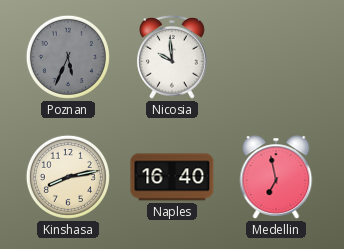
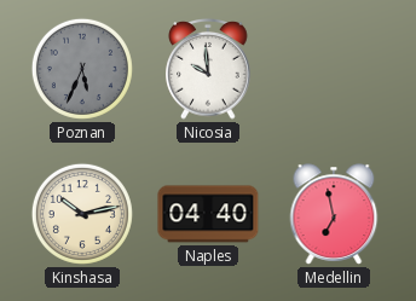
Kinshasa: 8:13 -> 10:13
Naples: 16:40 -> 04:40
